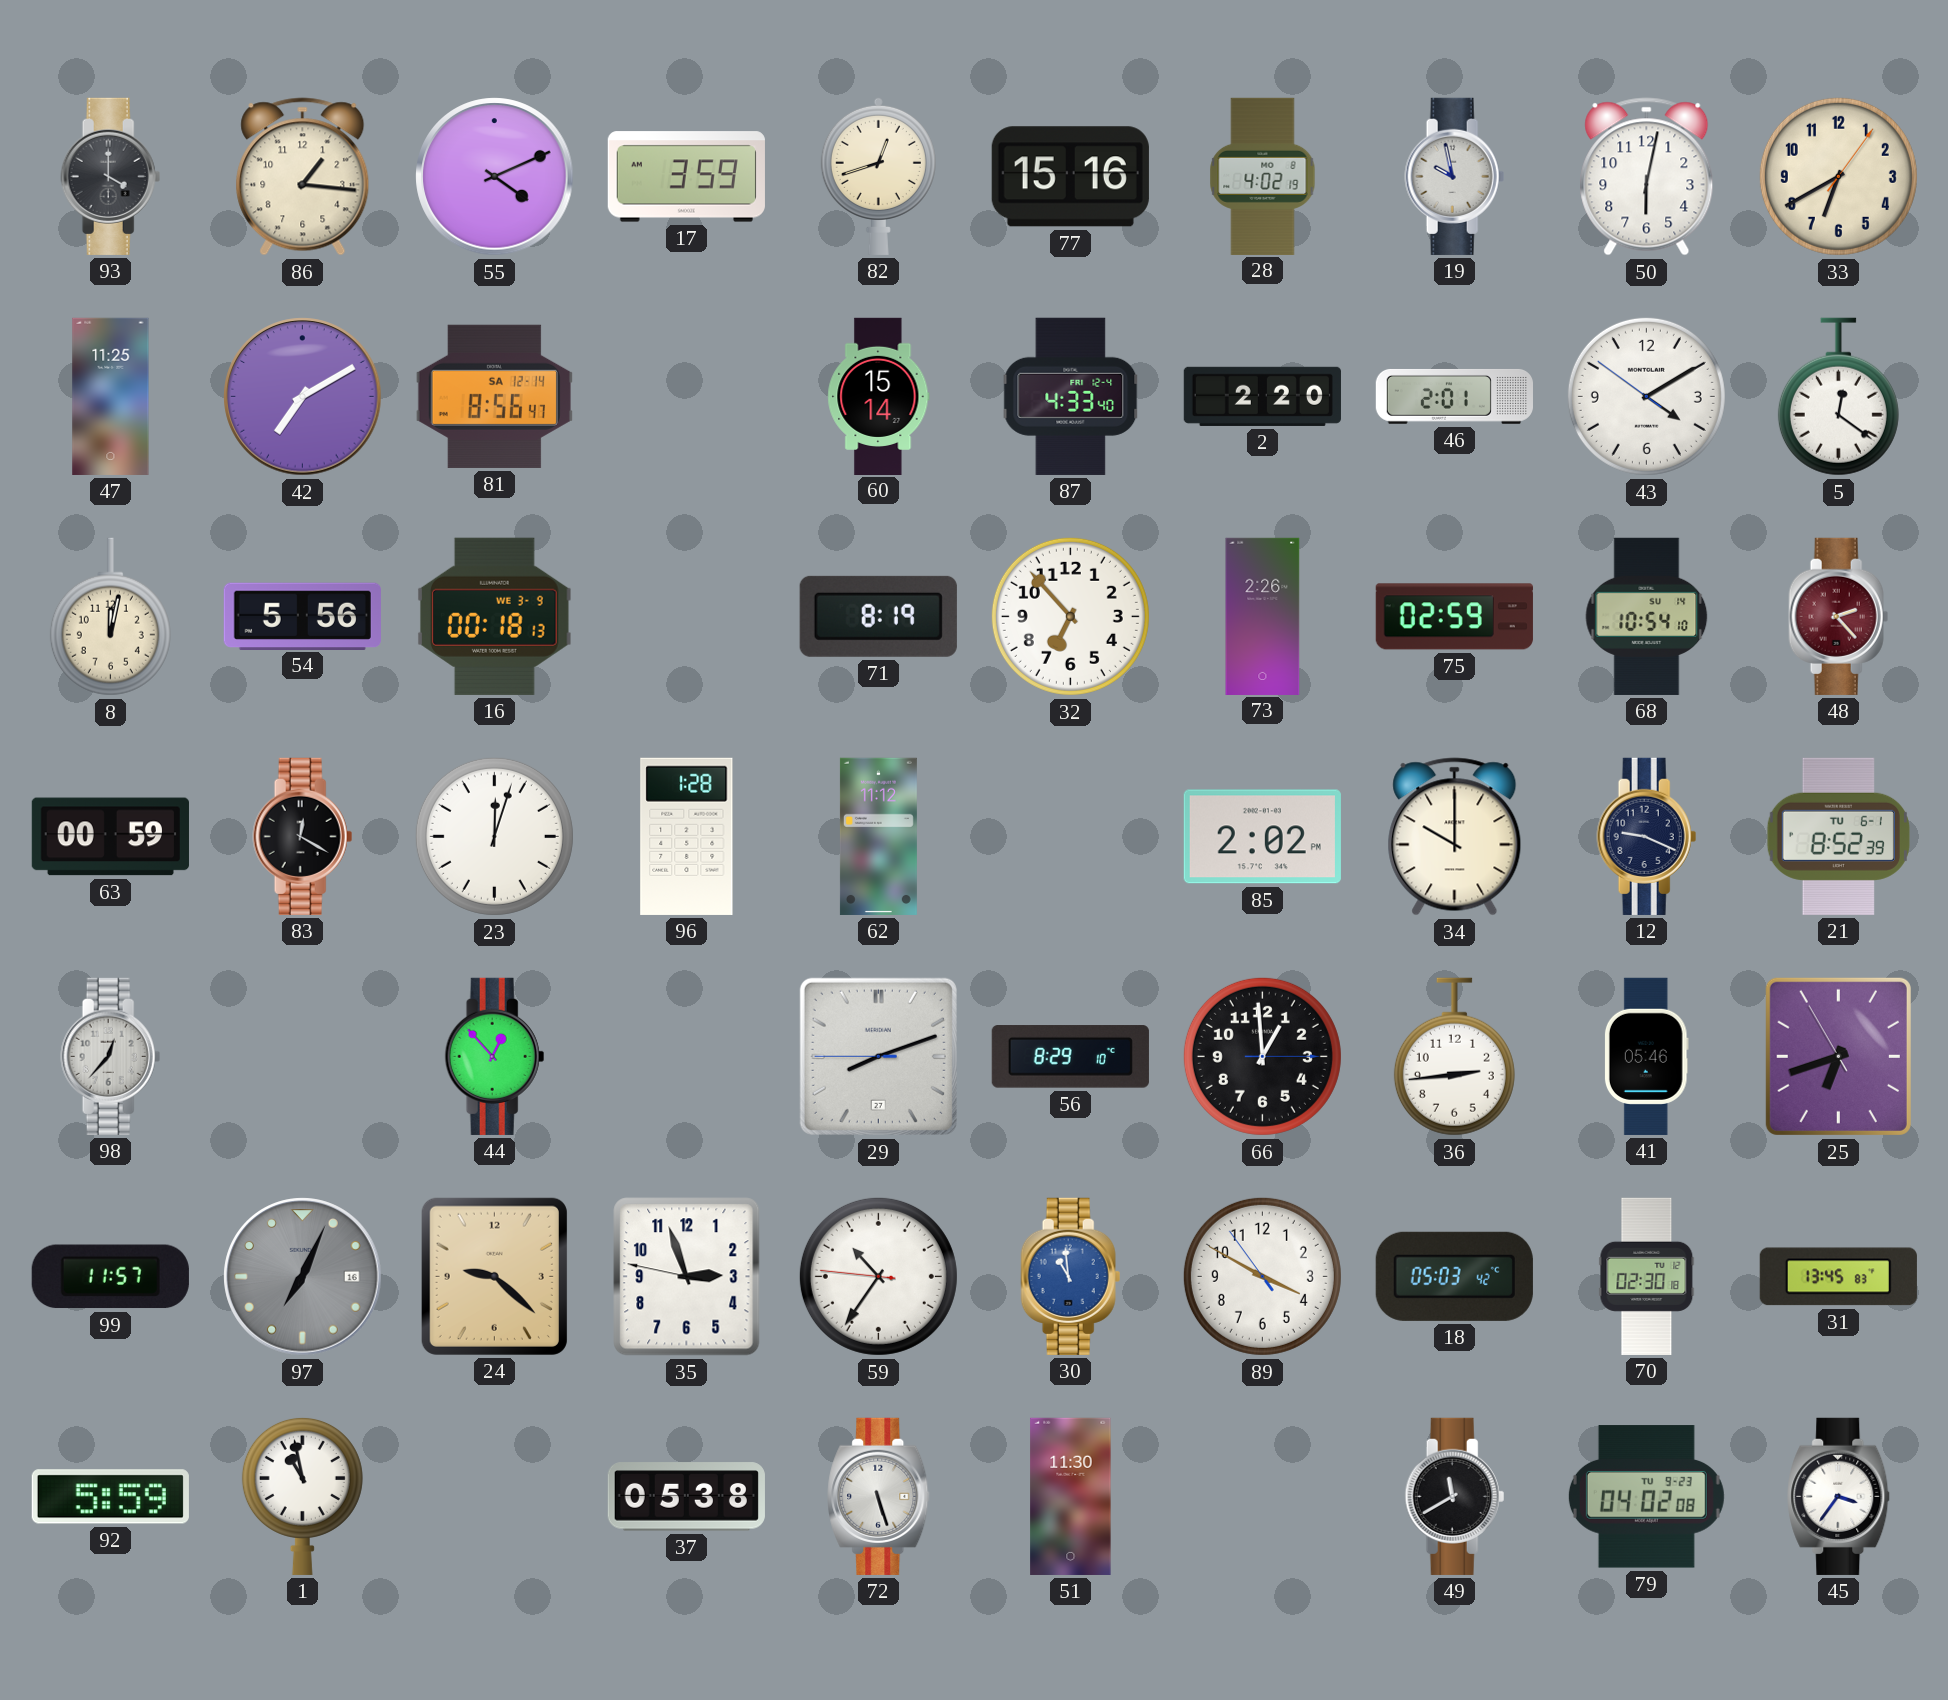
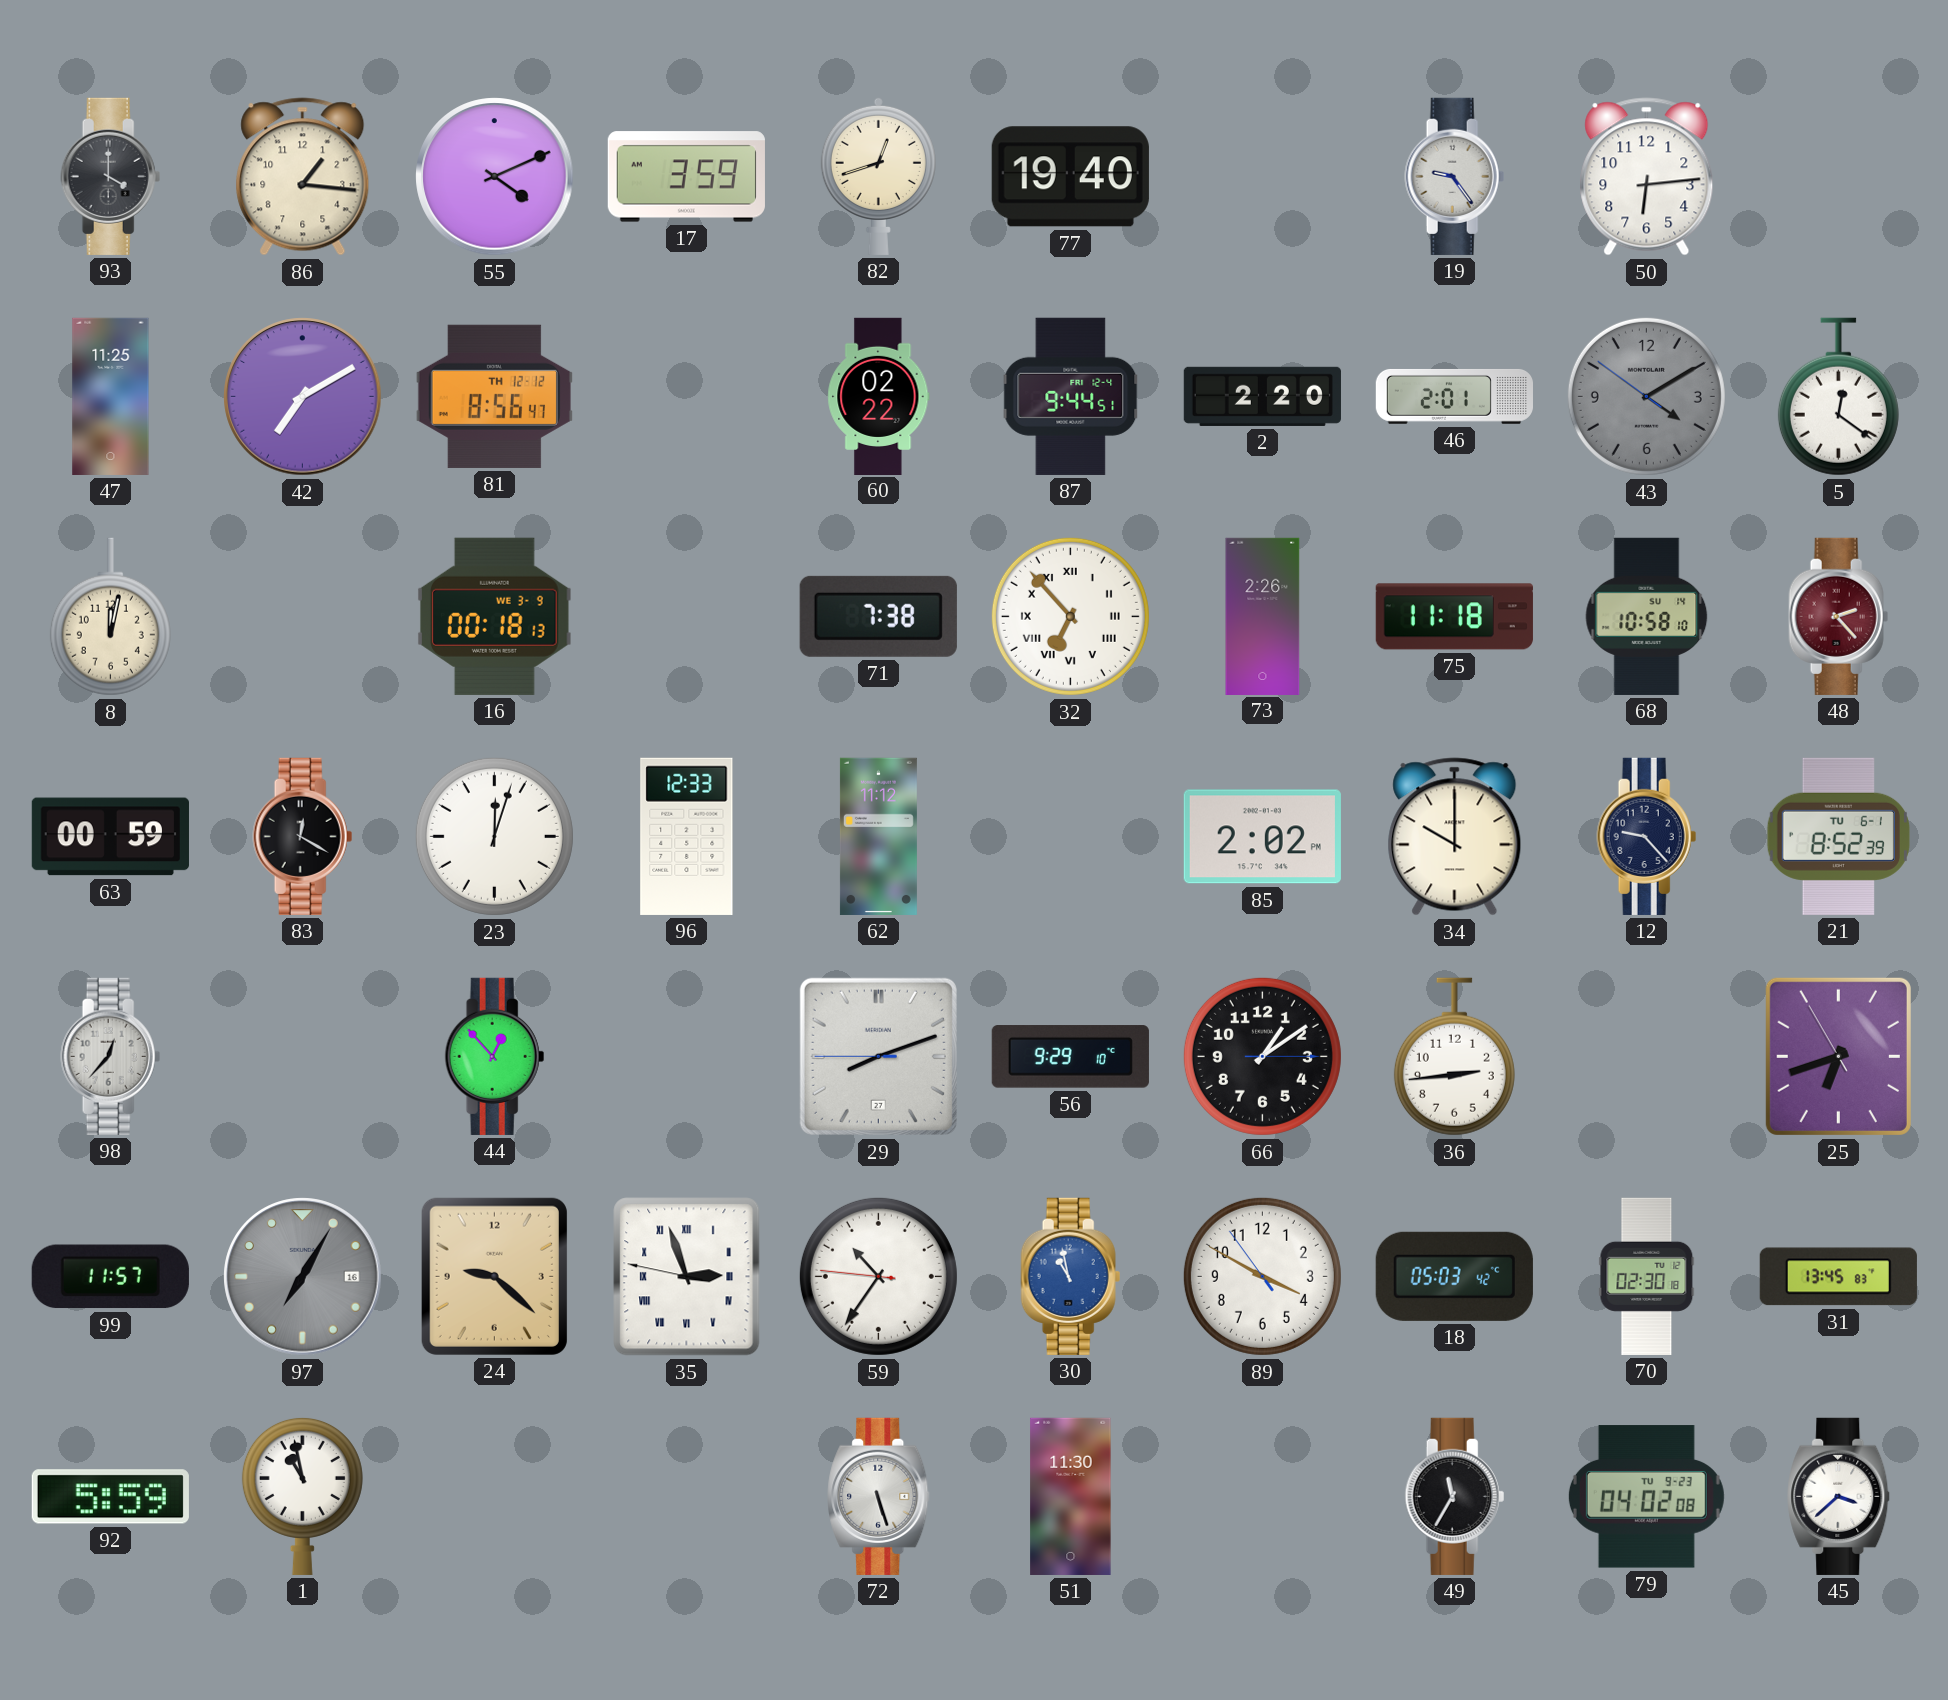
77: 15:16 -> 19:40
28: 4:02 -> none
19: 9:58 -> 9:24
50: 6:02 -> 6:14
33: 6:40 -> none
81 date: SA 12-14 -> TH 12-12
60: 15:14 -> 02:22
87: 4:33 -> 9:44
43 dial: white -> grey
54: 5:56 -> none
71: 8:19 -> 7:38
32 numerals: Arabic -> Roman
75: 02:59 -> 11:18
68: 10:54 -> 10:58
96: 1:28 -> 12:33
12: 9:19 -> 9:23
56: 8:29 -> 9:29
66: 12:59 -> 1:09
41: 05:46 -> none
97: 7:04 -> 7:05
35 numerals: Arabic -> Roman
30: 10:59 -> 10:58
37: 05:38 -> none
49: 11:40 -> 11:35
45: 3:36 -> 3:38
